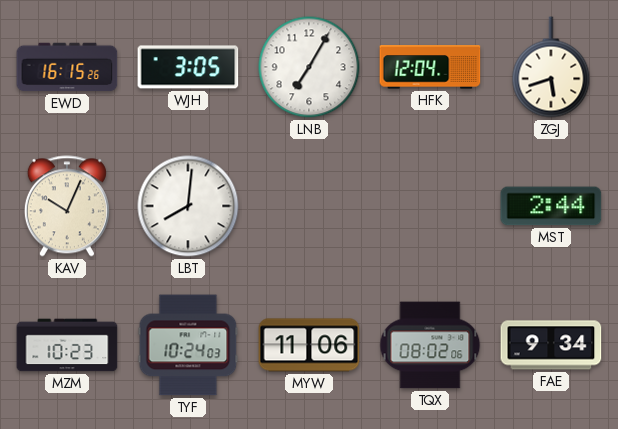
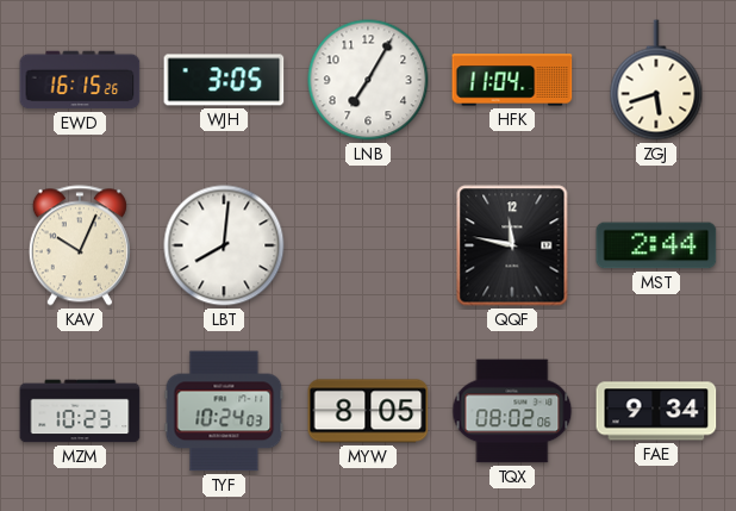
HFK: 12:04 -> 11:04
QQF: none -> 11:47
MYW: 11:06 -> 8:05
